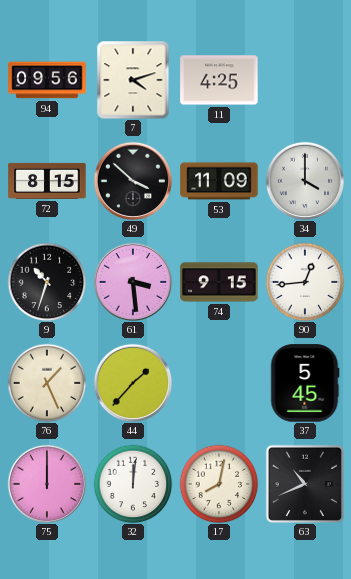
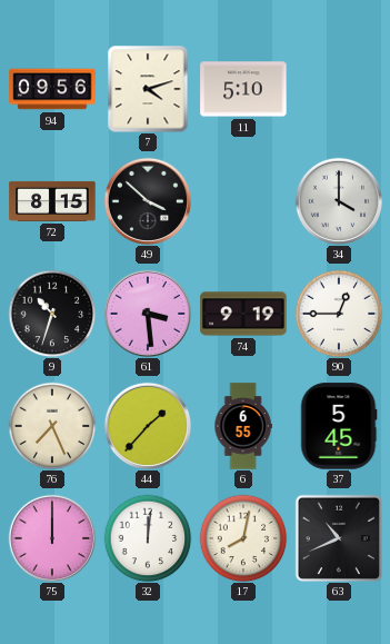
11: 4:25 -> 5:10
53: 11:09 -> none
74: 9:15 -> 9:19
90: 12:44 -> 12:45
76: 1:26 -> 7:26
6: none -> 6:55
